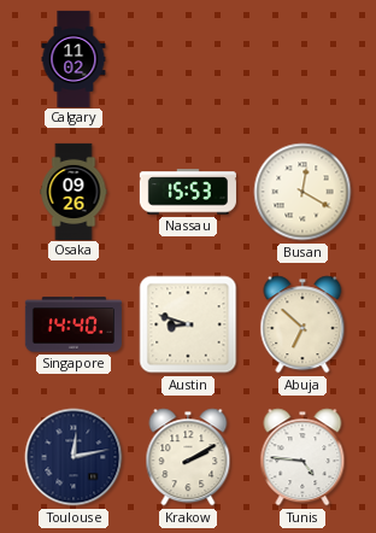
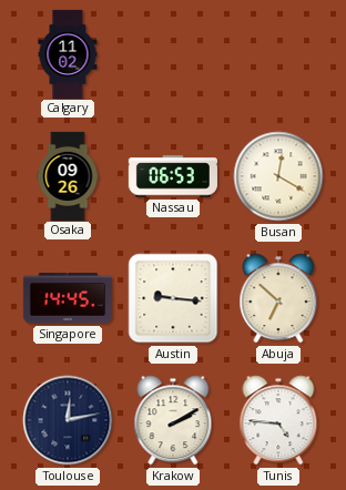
Nassau: 15:53 -> 06:53
Singapore: 14:40 -> 14:45
Austin: 8:48 -> 9:16
